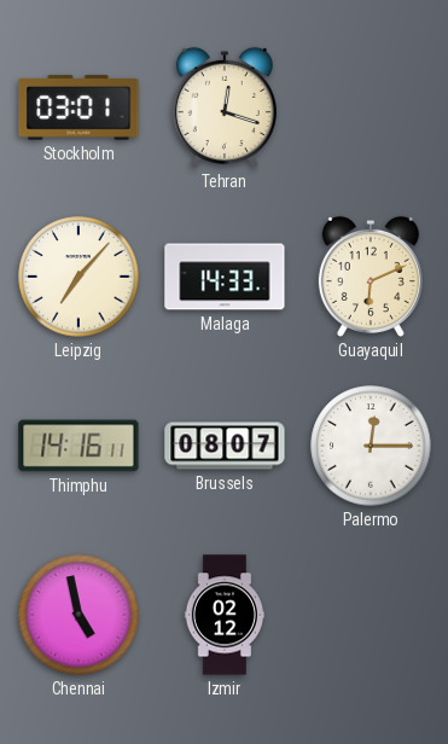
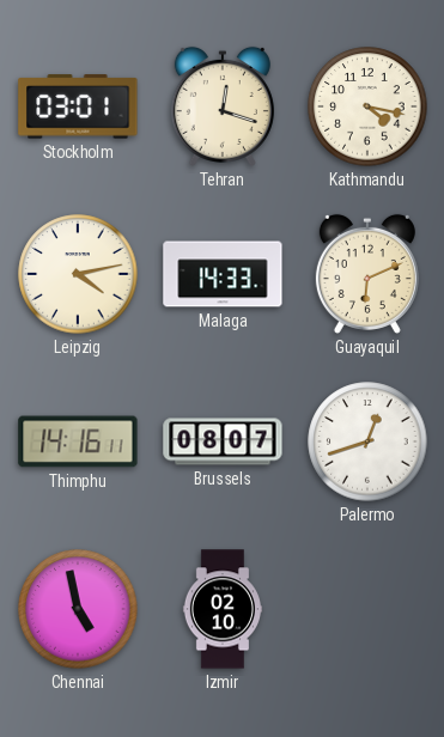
Kathmandu: none -> 4:17
Leipzig: 7:07 -> 4:13
Palermo: 12:15 -> 12:42
Izmir: 02:12 -> 02:10
